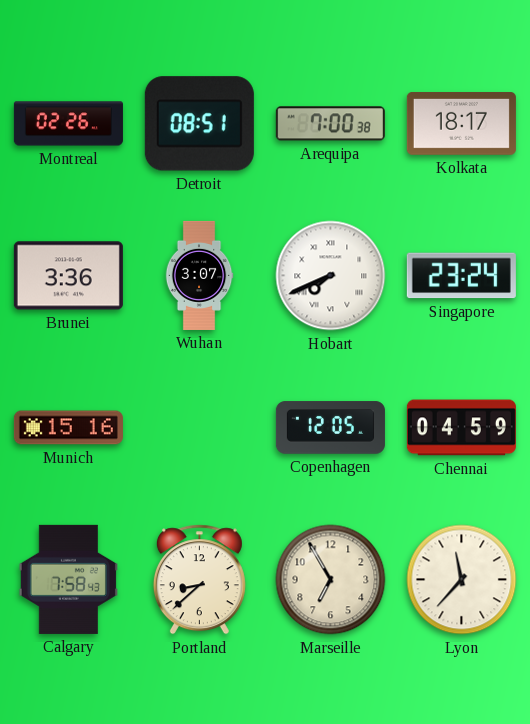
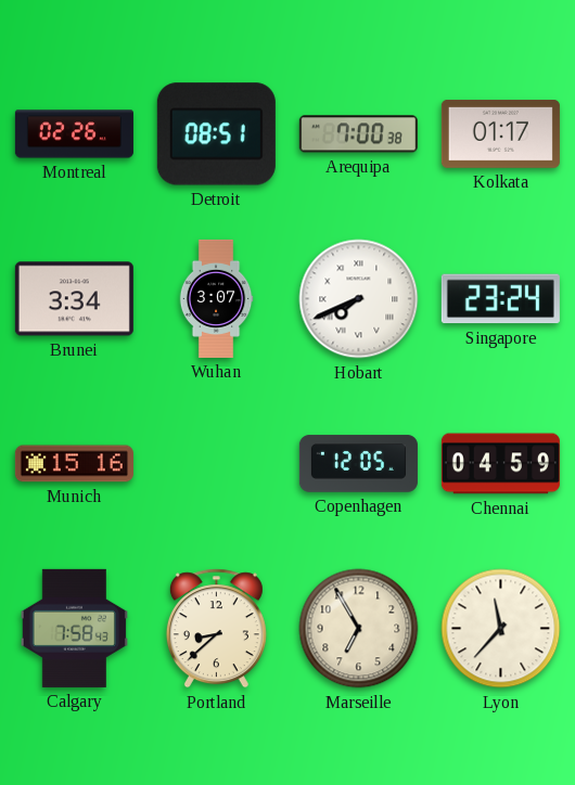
Kolkata: 18:17 -> 01:17
Brunei: 3:36 -> 3:34
